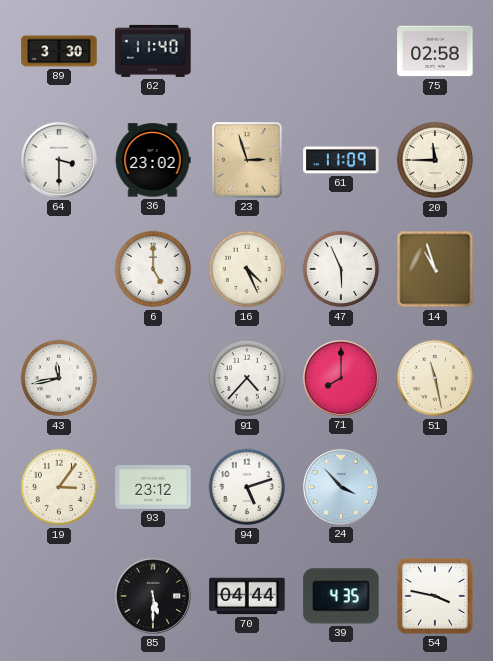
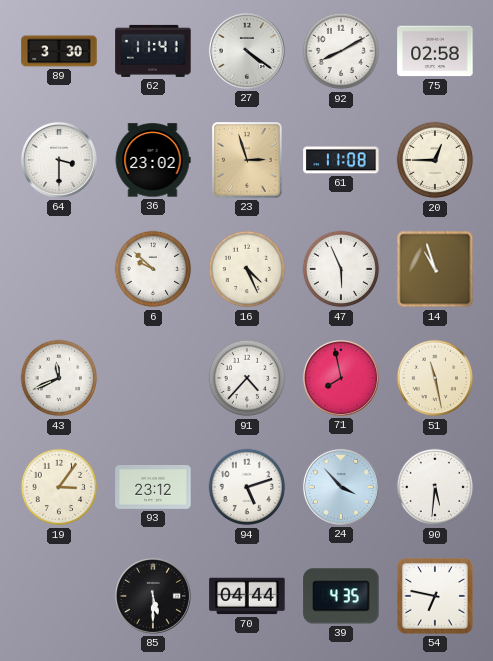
62: 11:40 -> 11:41
27: none -> 4:21
92: none -> 8:10
61: 11:09 -> 11:08
20: 11:45 -> 12:45
6: 5:00 -> 9:52
43: 11:43 -> 11:41
71: 8:00 -> 7:58
90: none -> 5:31
54: 3:47 -> 6:47
